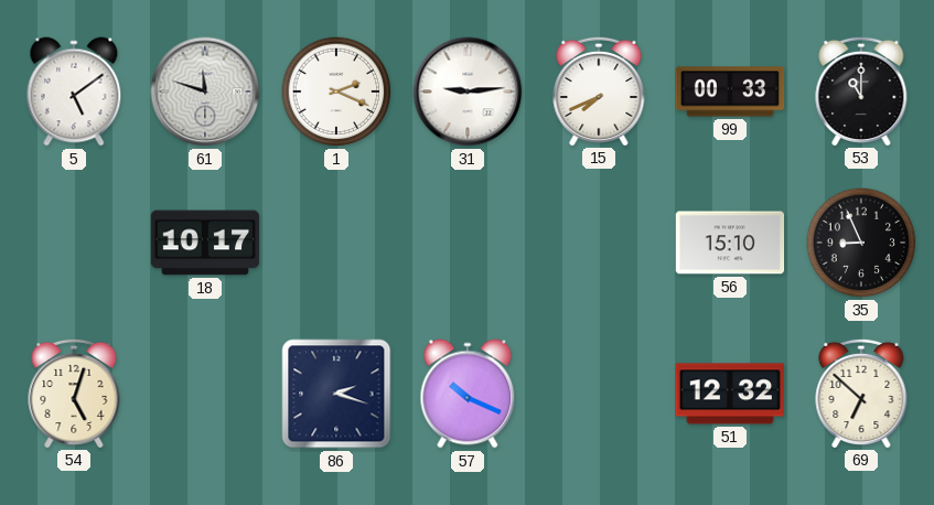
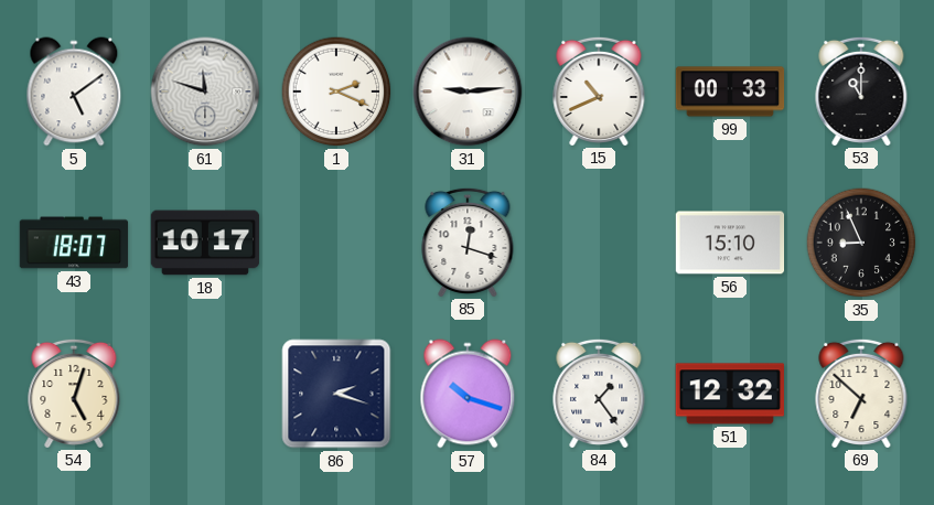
15: 7:41 -> 10:41
43: none -> 18:07
85: none -> 12:18
57: 10:19 -> 10:18
84: none -> 1:24
